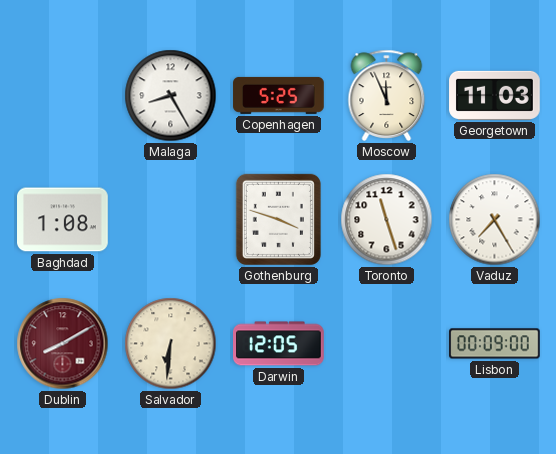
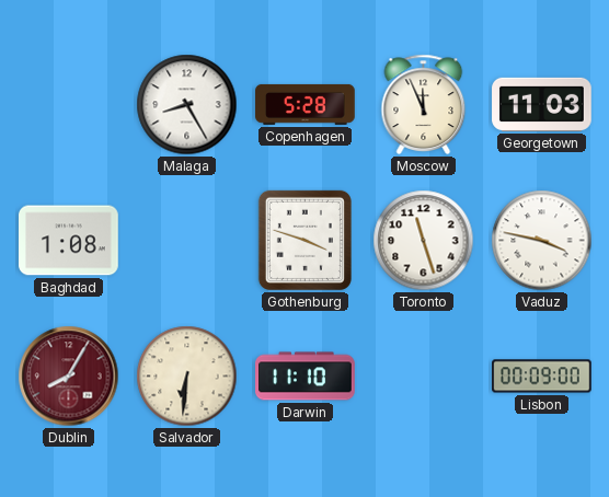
Copenhagen: 5:25 -> 5:28
Vaduz: 7:25 -> 3:47
Dublin: 8:10 -> 8:05
Darwin: 12:05 -> 11:10
